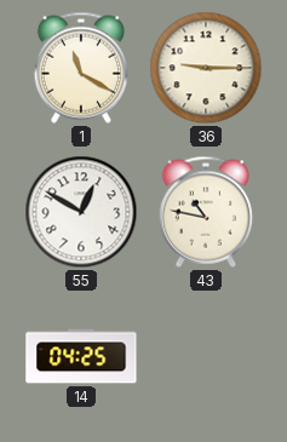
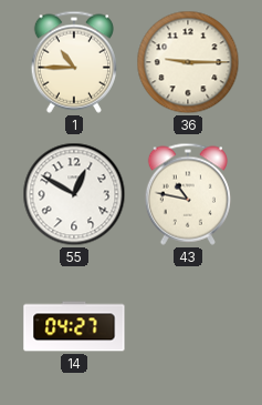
1: 11:20 -> 10:45
14: 04:25 -> 04:27
